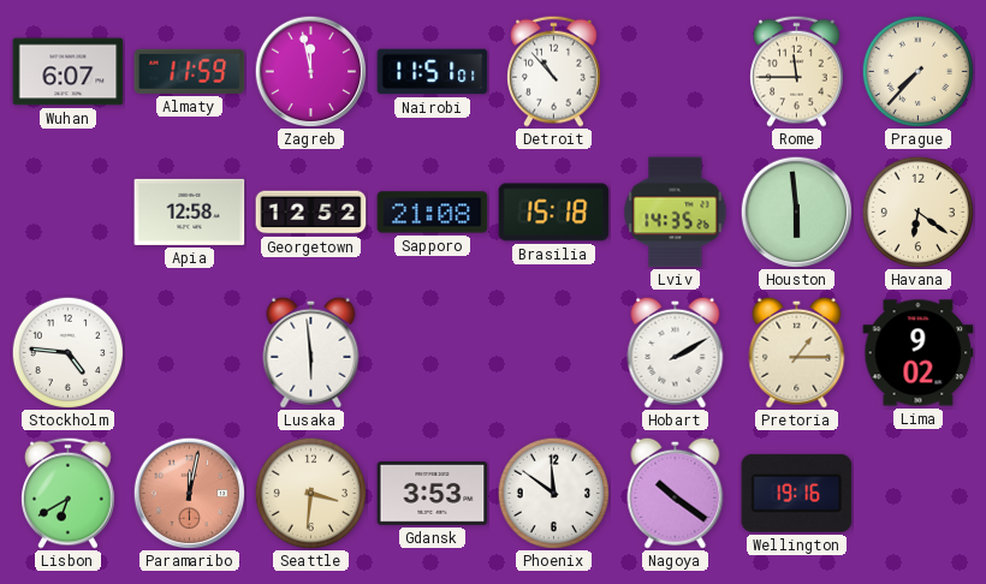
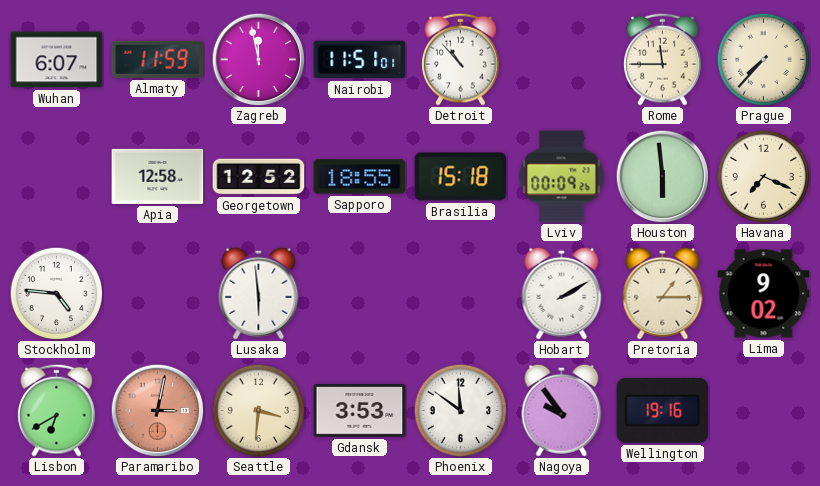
Sapporo: 21:08 -> 18:55
Lviv: 14:35 -> 00:09
Havana: 6:21 -> 7:19
Paramaribo: 12:02 -> 3:02
Nagoya: 10:21 -> 9:54
